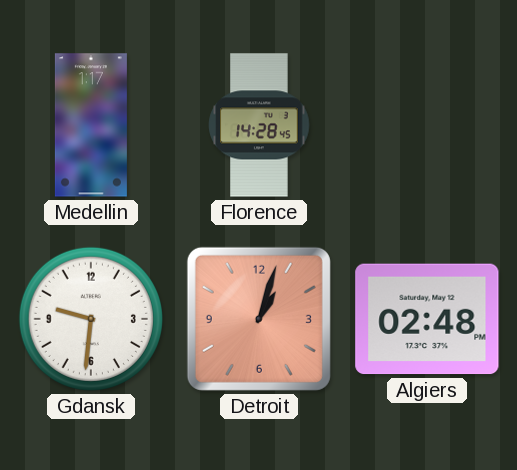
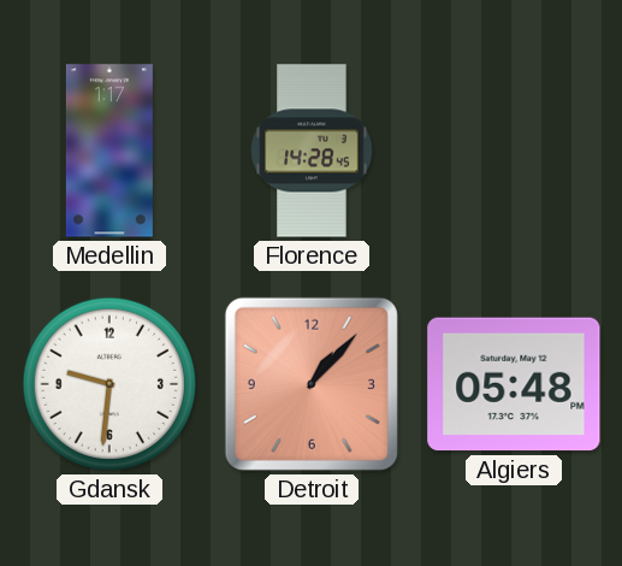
Detroit: 1:03 -> 1:07
Algiers: 02:48 -> 05:48
